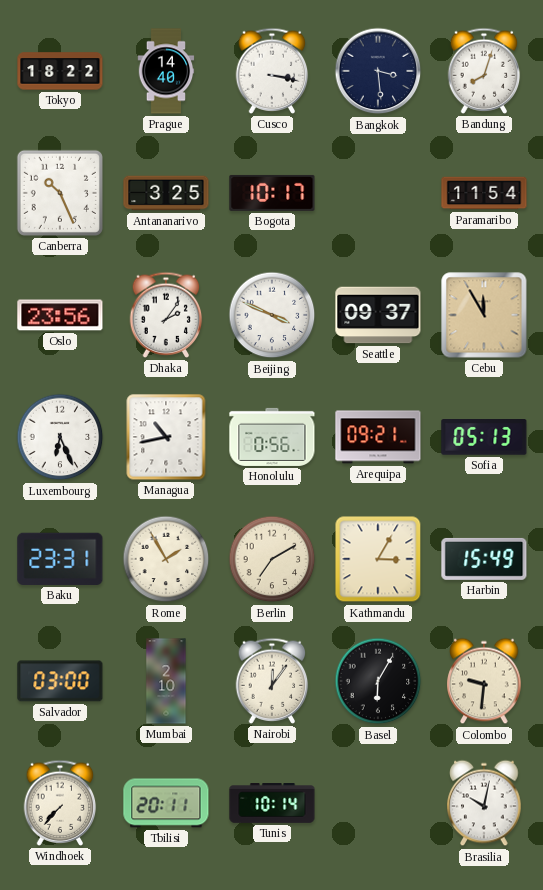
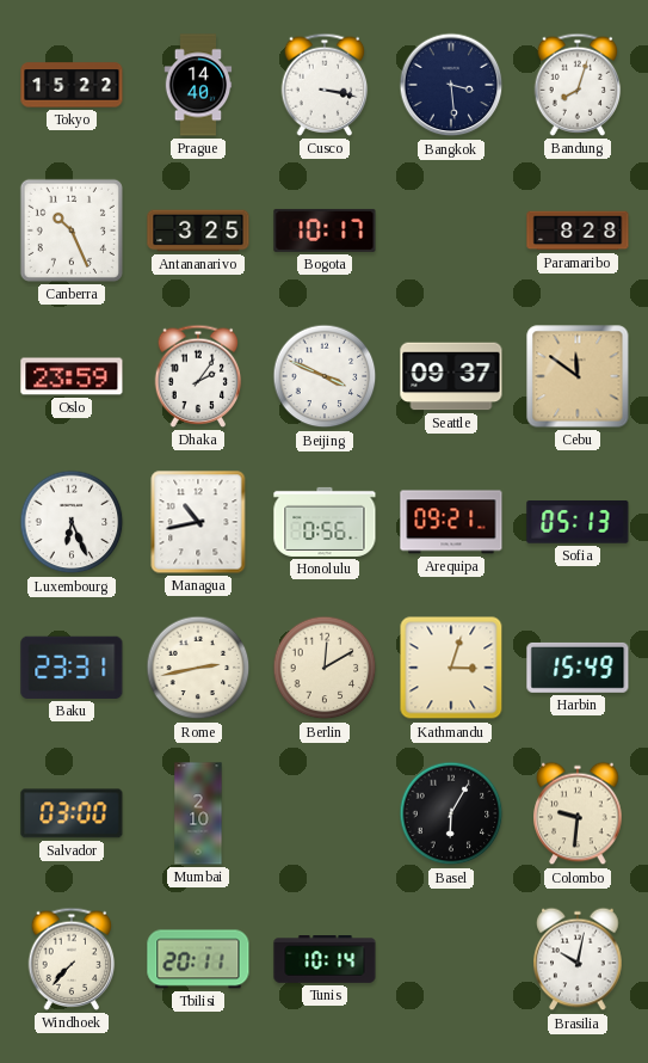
Tokyo: 18:22 -> 15:22
Paramaribo: 11:54 -> 8:28
Oslo: 23:56 -> 23:59
Cebu: 11:55 -> 11:51
Rome: 1:55 -> 2:43
Berlin: 7:10 -> 12:10
Kathmandu: 3:05 -> 3:03
Nairobi: 12:06 -> none
